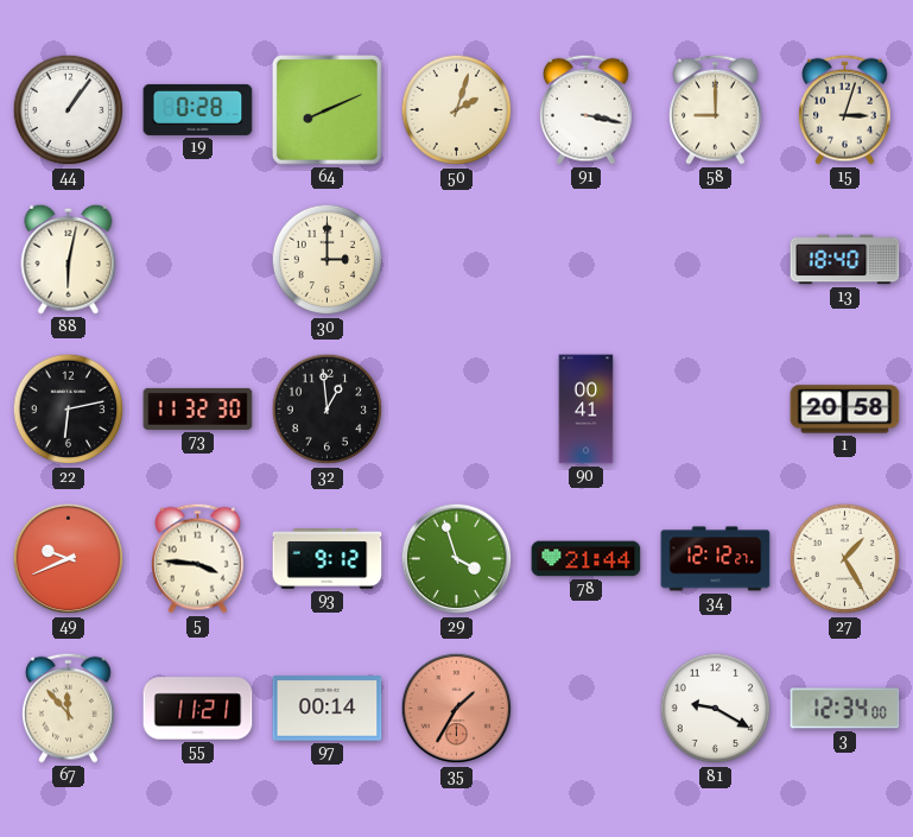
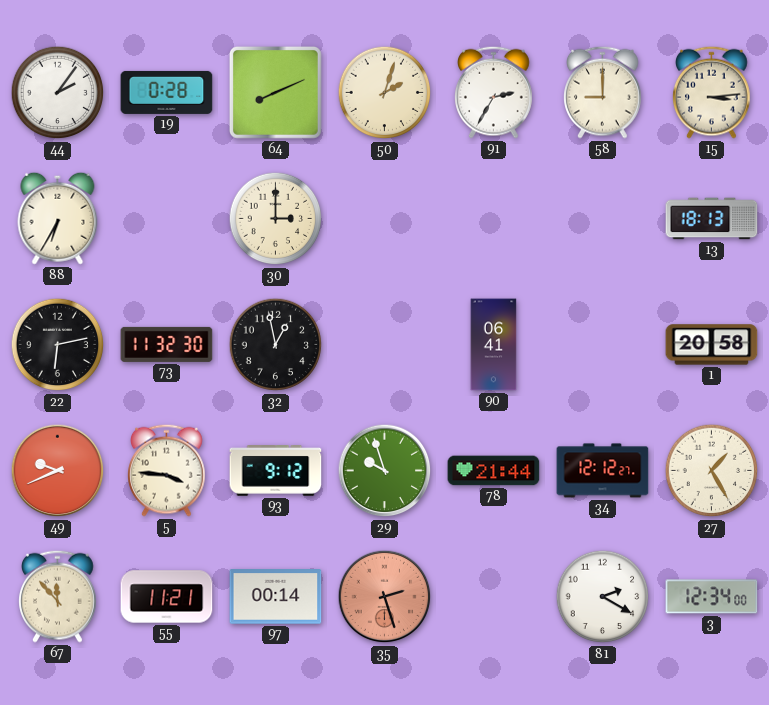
44: 1:06 -> 2:06
91: 3:17 -> 2:35
15: 3:03 -> 3:14
88: 6:02 -> 6:35
13: 18:40 -> 18:13
32: 12:59 -> 12:58
90: 00:41 -> 06:41
29: 3:57 -> 9:57
35: 1:35 -> 2:27
81: 9:20 -> 2:20
